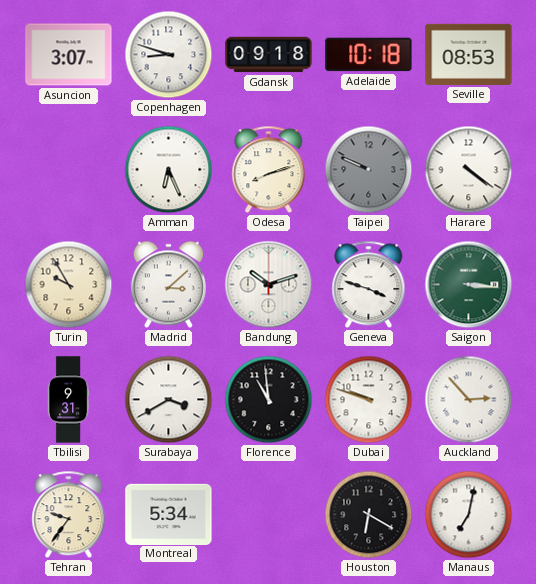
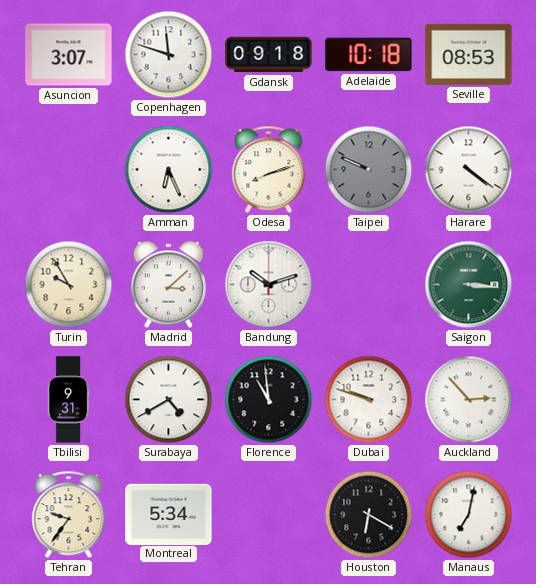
Copenhagen: 8:48 -> 11:48
Geneva: 3:48 -> none
Surabaya: 3:40 -> 4:40
